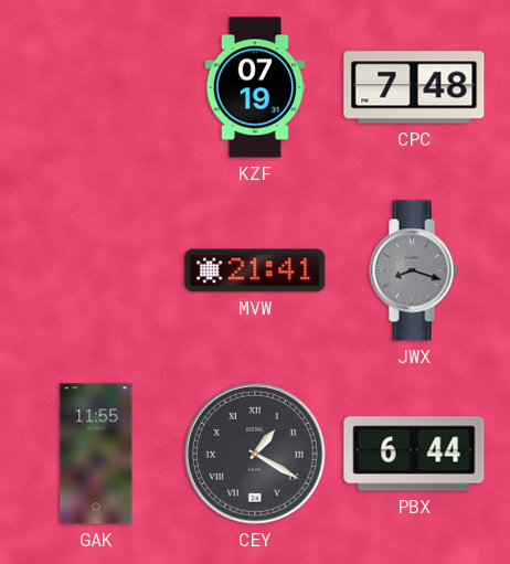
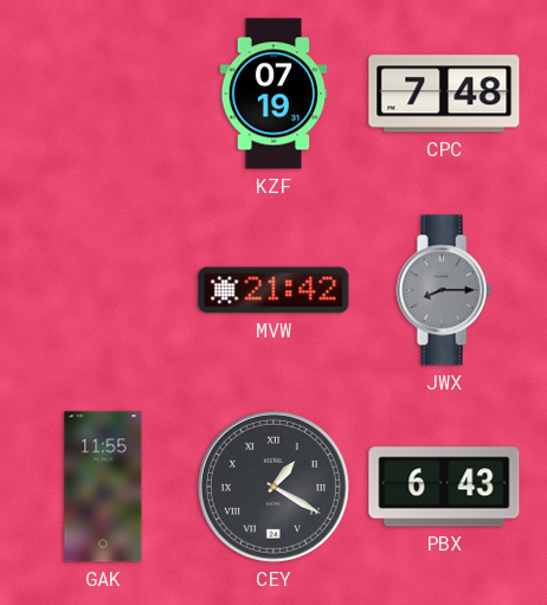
MVW: 21:41 -> 21:42
JWX: 8:18 -> 8:15
PBX: 6:44 -> 6:43
